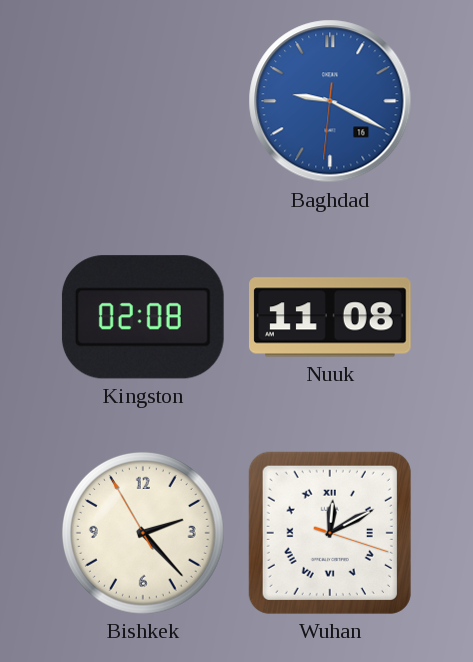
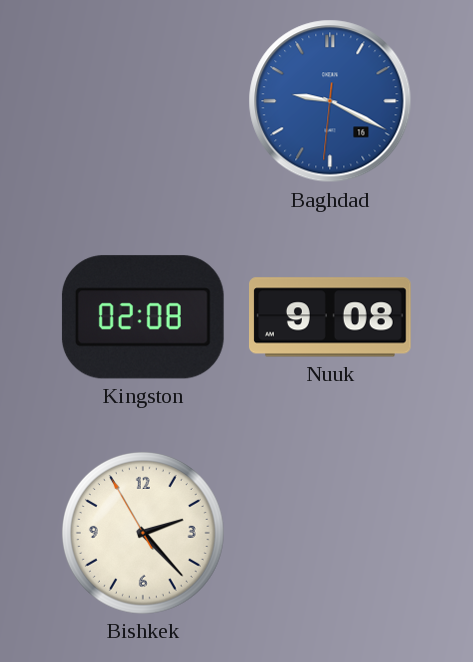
Nuuk: 11:08 -> 9:08
Wuhan: 12:10 -> none
